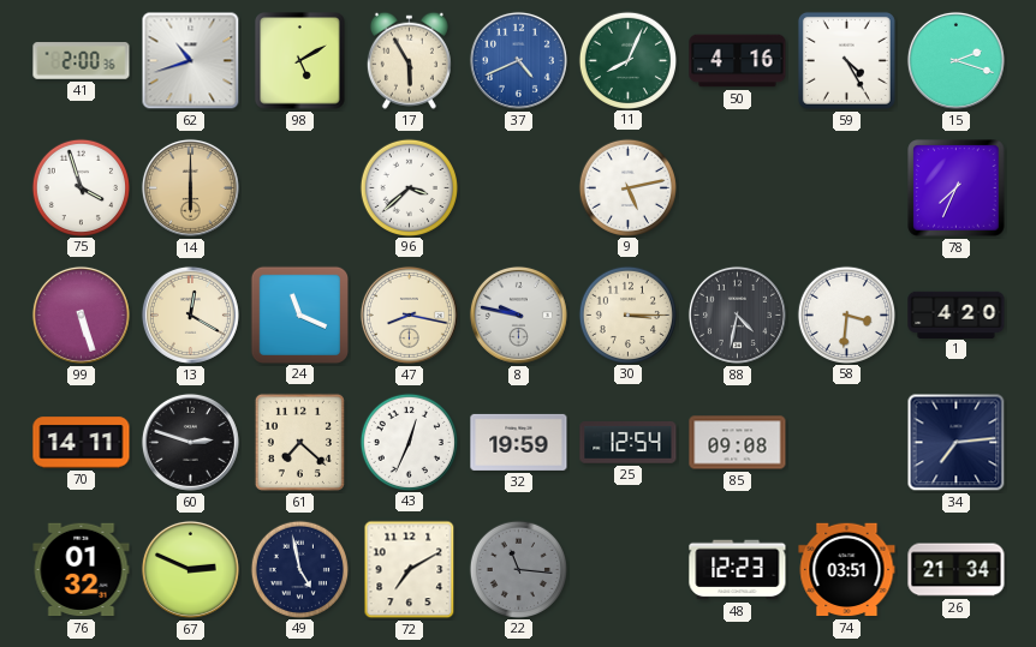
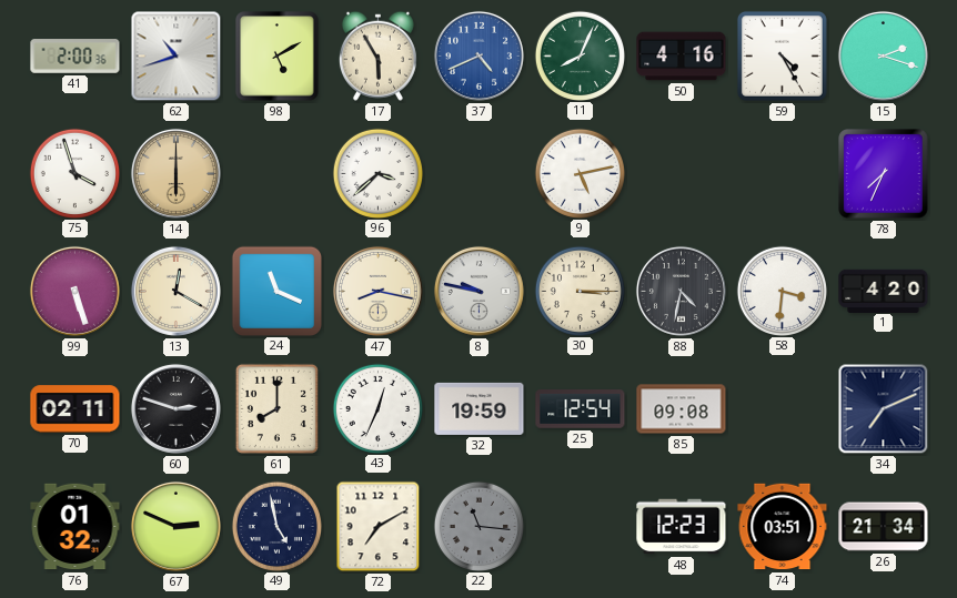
70: 14:11 -> 02:11
61: 7:22 -> 8:00
34: 7:14 -> 7:11
